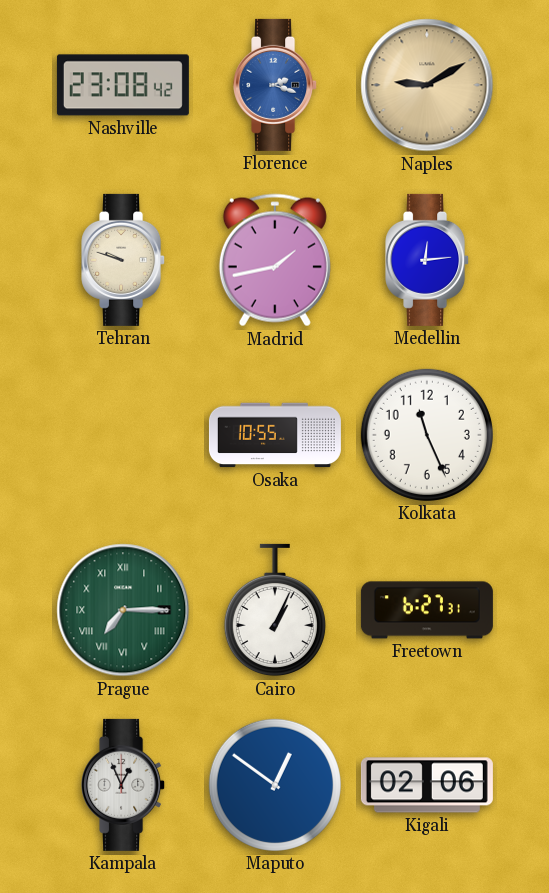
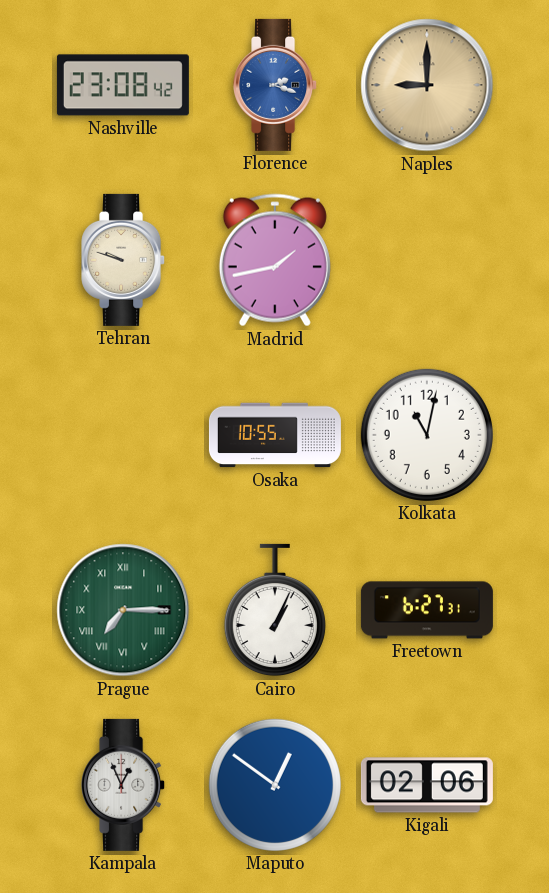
Naples: 9:10 -> 9:00
Medellin: 12:14 -> none
Kolkata: 11:26 -> 11:02
